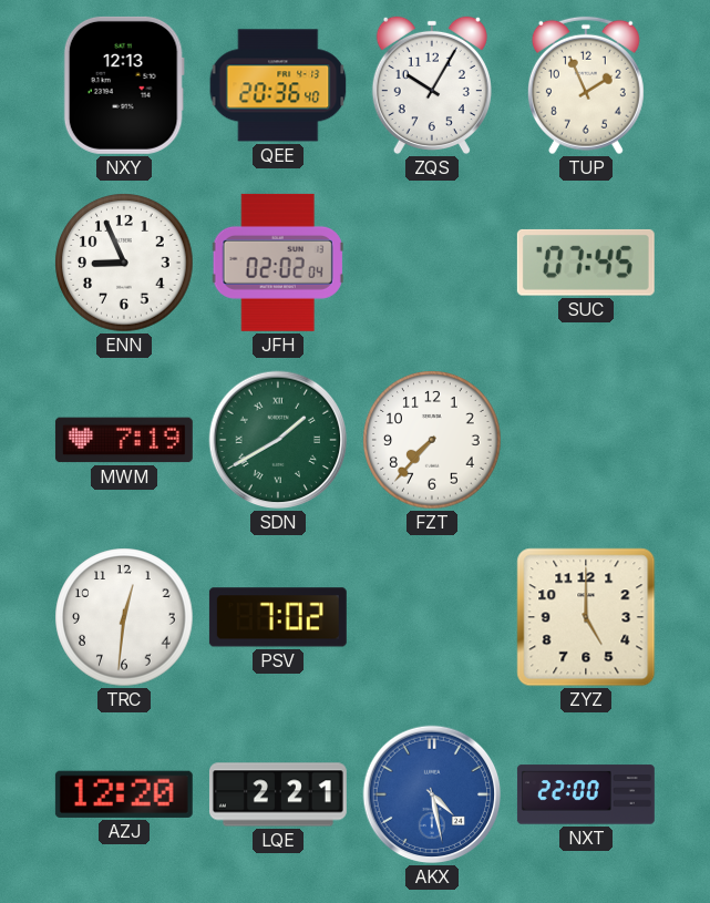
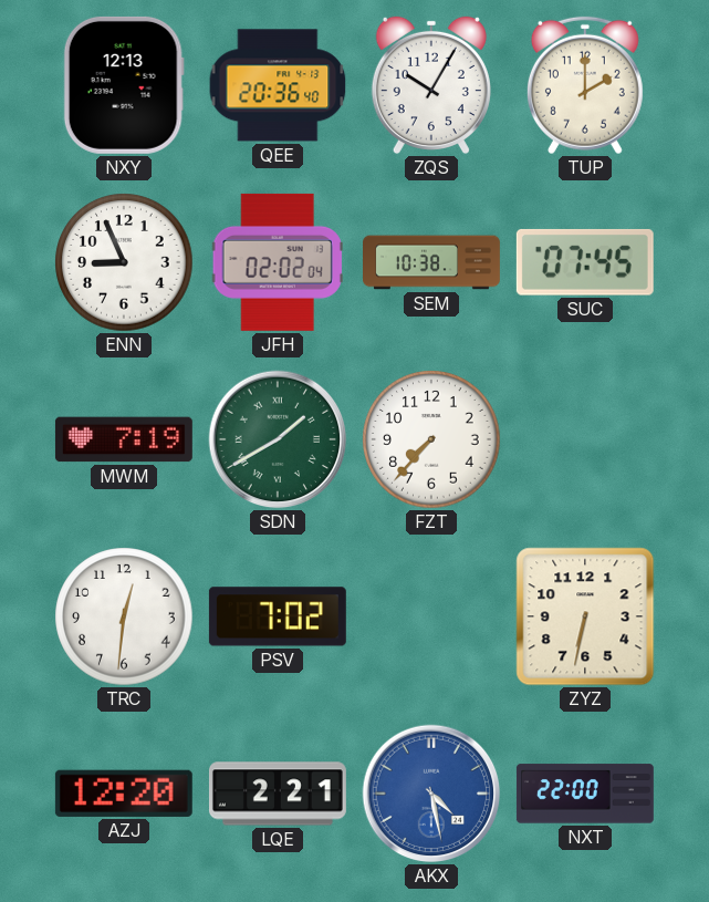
TUP: 1:56 -> 2:00
SEM: none -> 10:38
ZYZ: 5:00 -> 6:32
